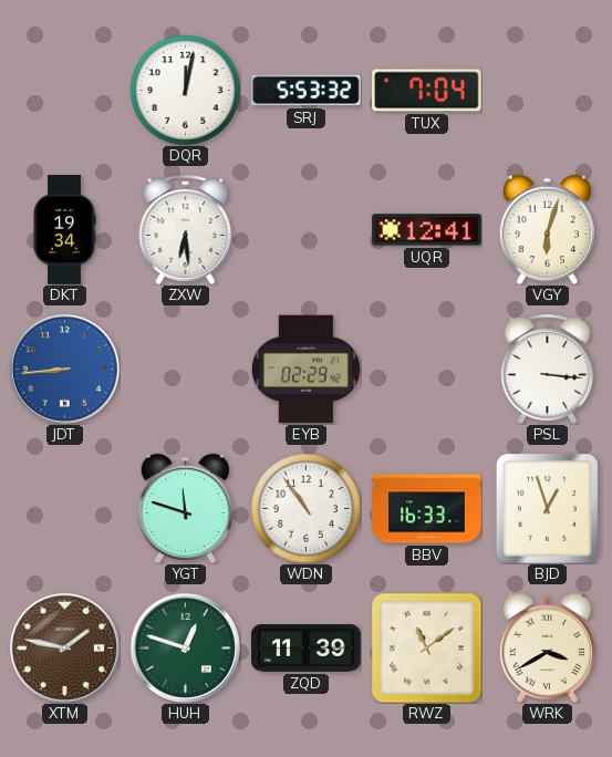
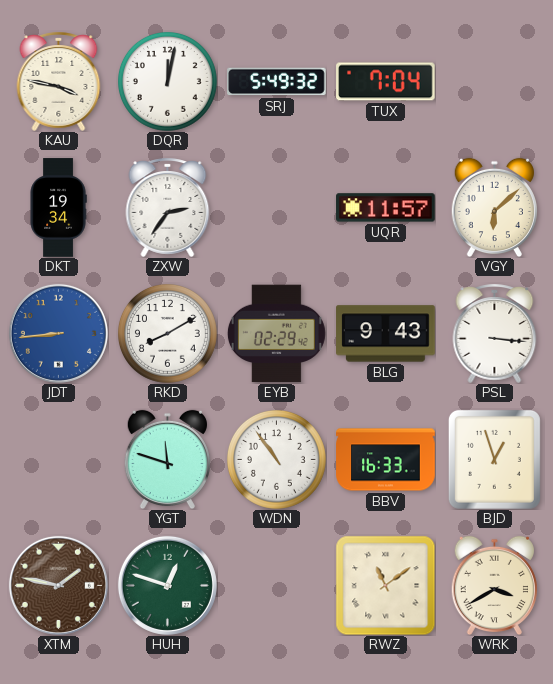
KAU: none -> 3:47
SRJ: 5:53 -> 5:49
ZXW: 6:29 -> 2:36
UQR: 12:41 -> 11:57
VGY: 6:03 -> 6:08
RKD: none -> 8:10
BLG: none -> 9:43
ZQD: 11:39 -> none
